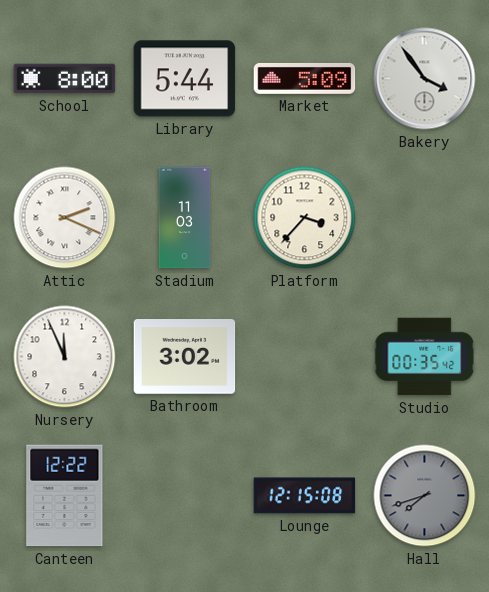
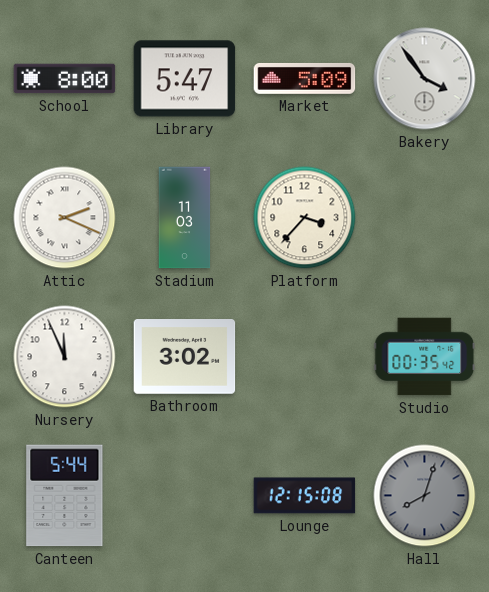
Library: 5:44 -> 5:47
Canteen: 12:22 -> 5:44
Hall: 7:42 -> 8:03
